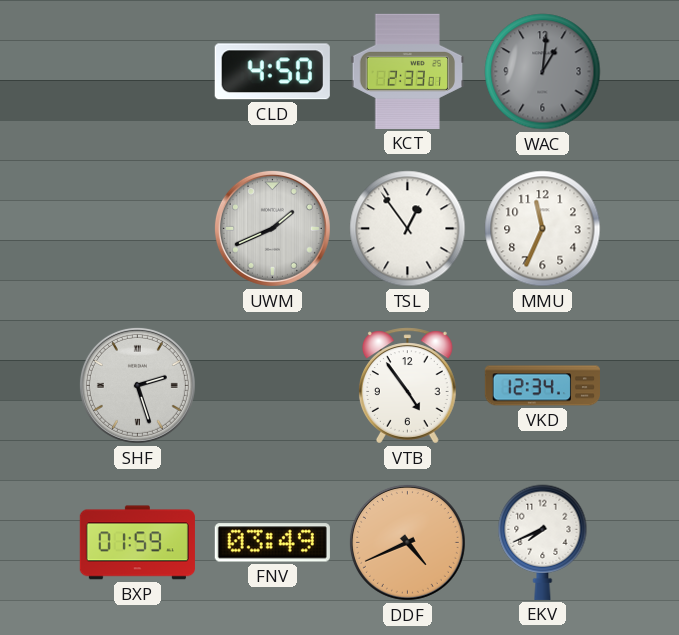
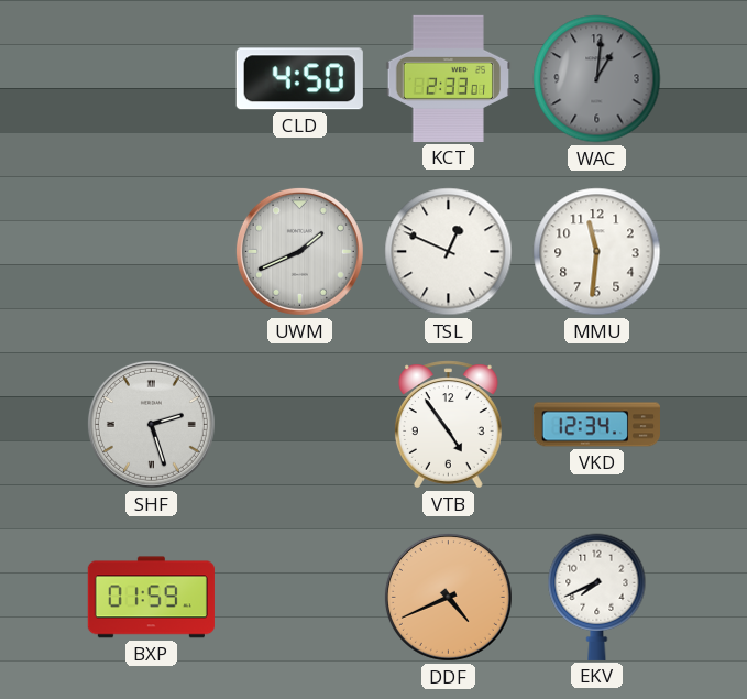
TSL: 12:54 -> 12:49
MMU: 11:34 -> 11:31
FNV: 03:49 -> none
